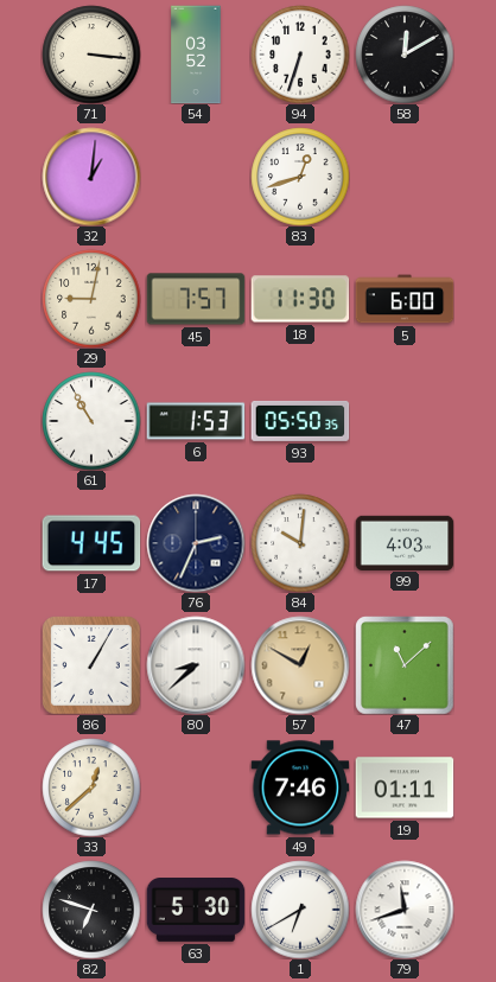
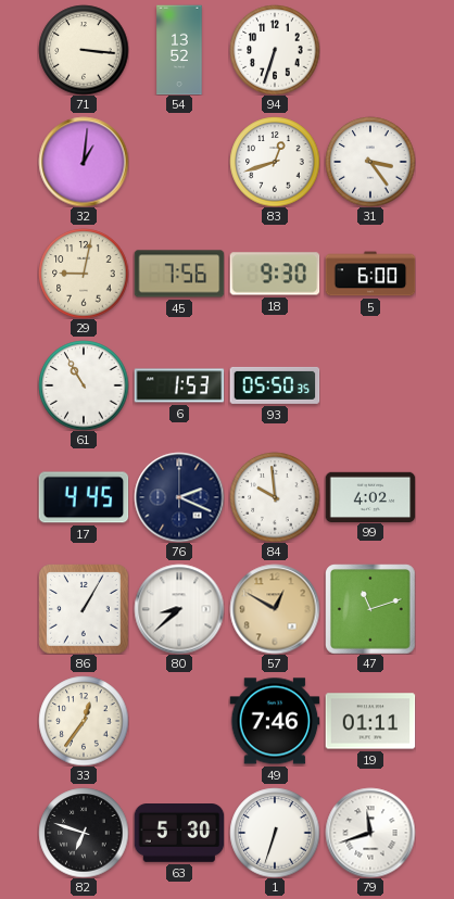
54: 03:52 -> 13:52
58: 12:10 -> none
31: none -> 3:24
45: 7:57 -> 7:56
18: 11:30 -> 9:30
76: 2:34 -> 2:19
84: 10:01 -> 9:59
99: 4:03 -> 4:02
47: 11:08 -> 11:12
33: 12:38 -> 12:36
1: 6:40 -> 6:33
